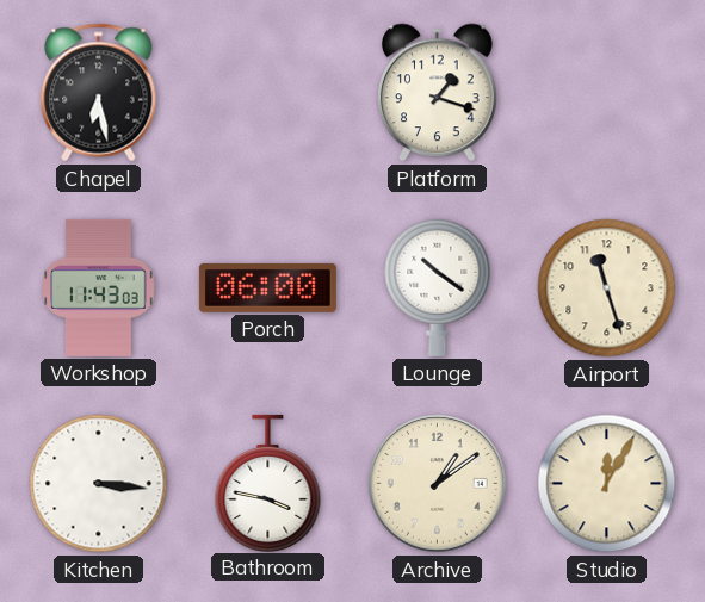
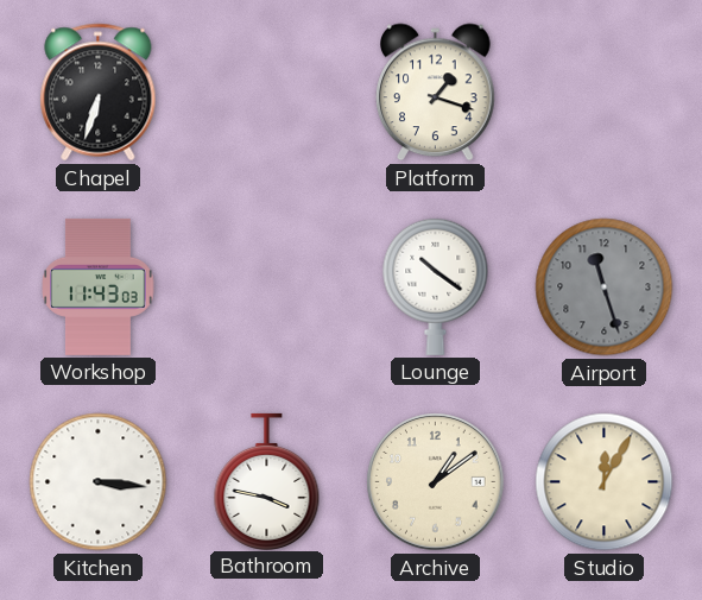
Chapel: 6:28 -> 6:33
Porch: 06:00 -> none
Airport dial: cream -> grey
